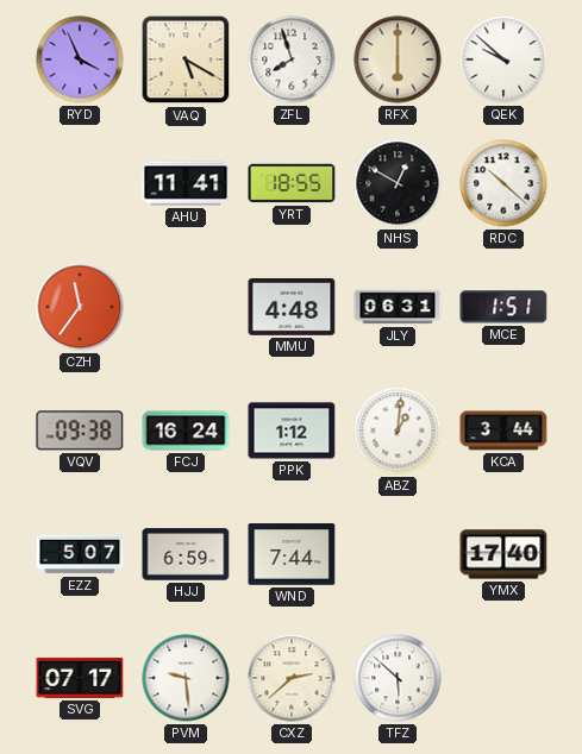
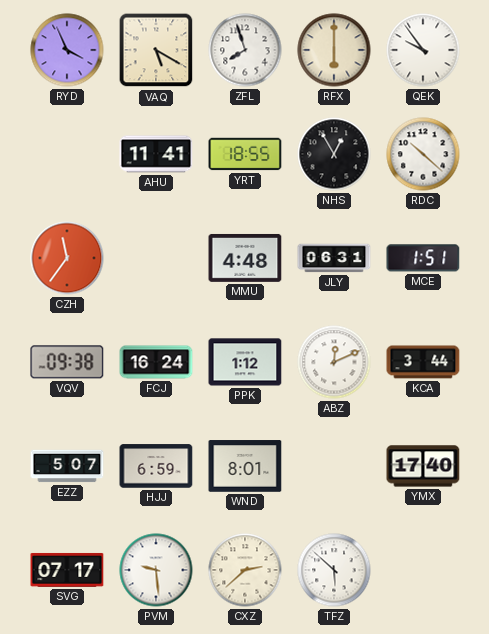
QEK: 9:52 -> 9:54
NHS: 12:50 -> 12:55
ABZ: 1:01 -> 12:11
WND: 7:44 -> 8:01
